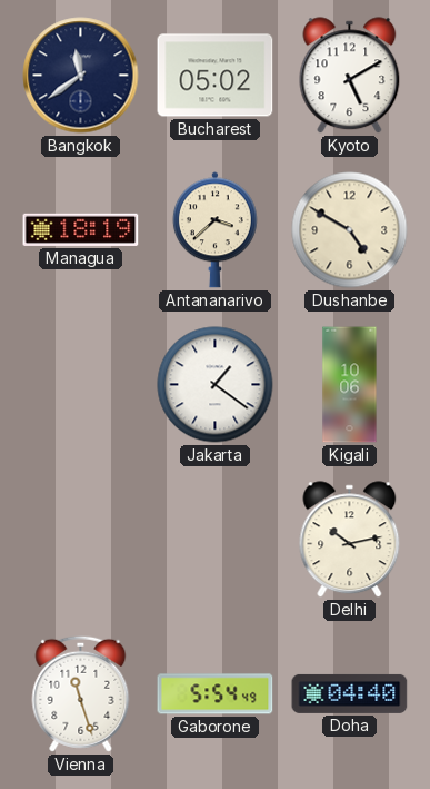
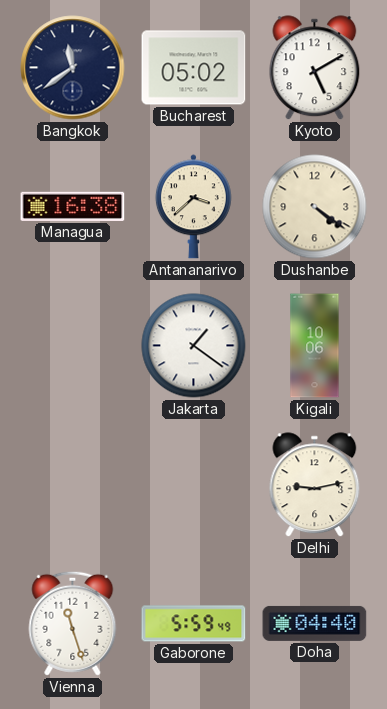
Managua: 18:19 -> 16:38
Dushanbe: 4:50 -> 4:21
Delhi: 10:13 -> 9:13
Gaborone: 5:54 -> 5:59
